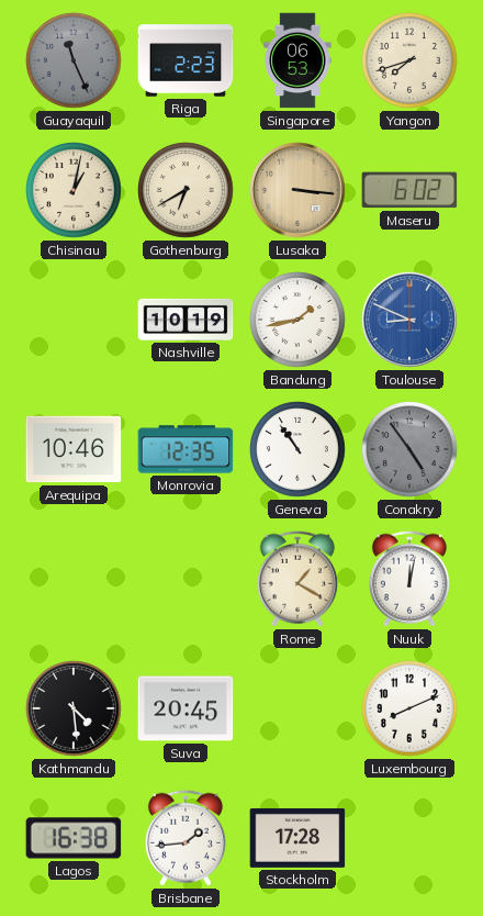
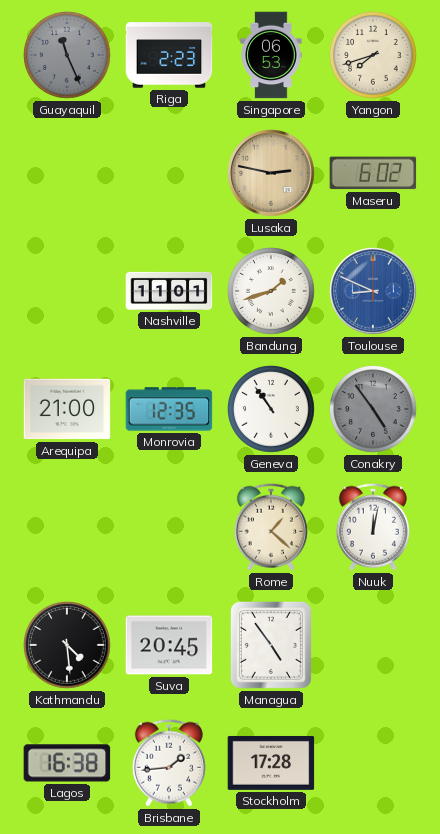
Chisinau: 1:02 -> none
Gothenburg: 6:40 -> none
Lusaka: 3:16 -> 2:47
Nashville: 10:19 -> 11:01
Bandung: 1:43 -> 1:42
Arequipa: 10:46 -> 21:00
Rome: 1:20 -> 1:22
Managua: none -> 4:54
Luxembourg: 8:11 -> none
